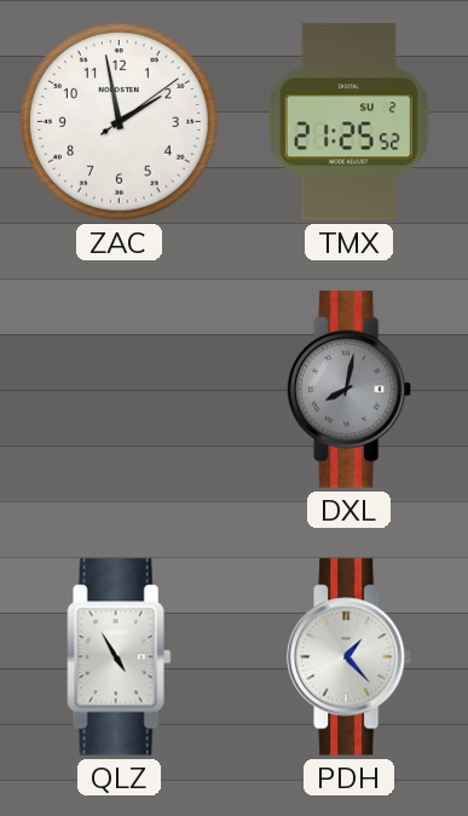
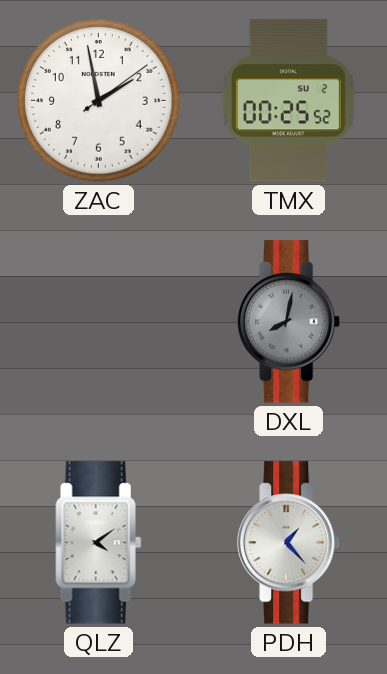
TMX: 21:25 -> 00:25
QLZ: 4:55 -> 4:09
